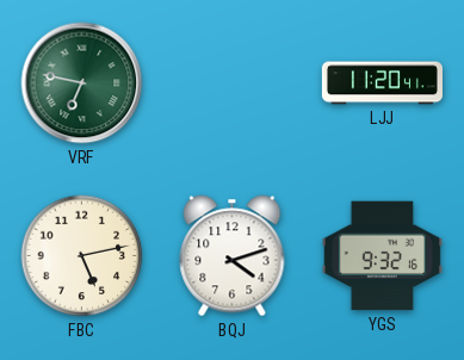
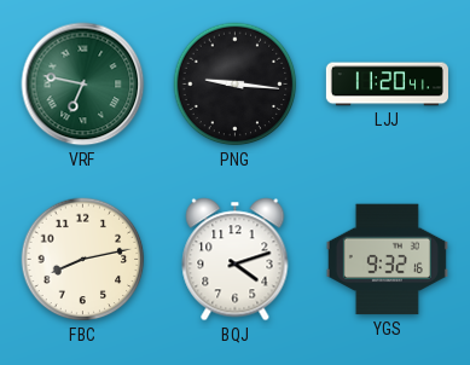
PNG: none -> 9:16
FBC: 5:13 -> 8:13
